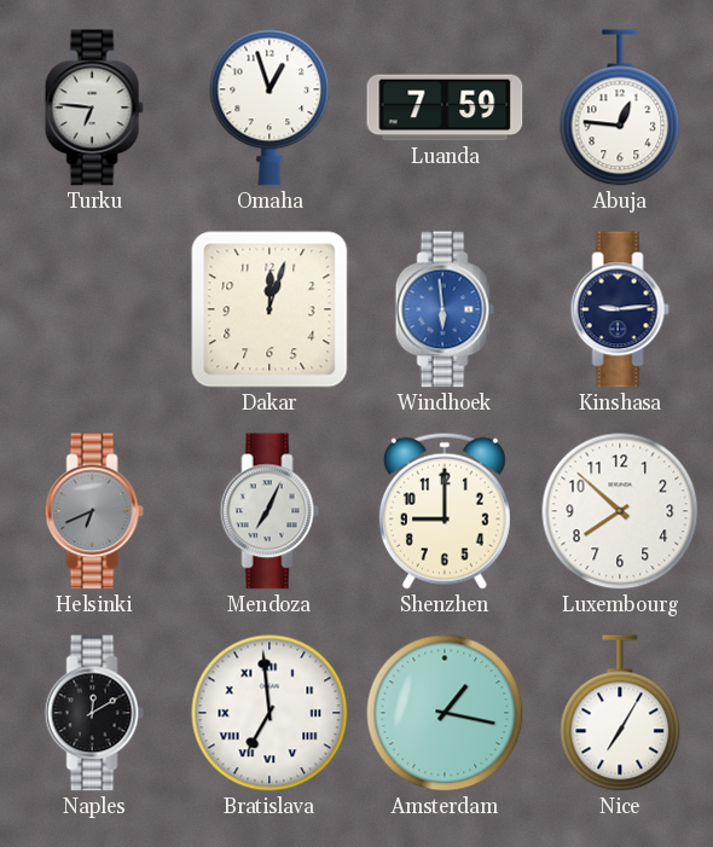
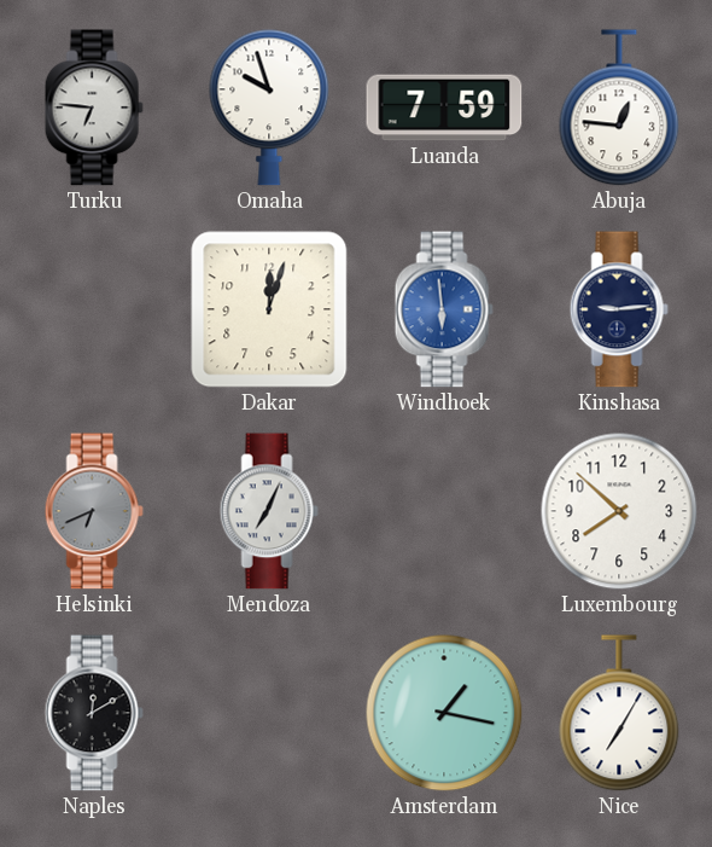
Omaha: 12:57 -> 9:57
Shenzhen: 9:00 -> none
Bratislava: 6:59 -> none
